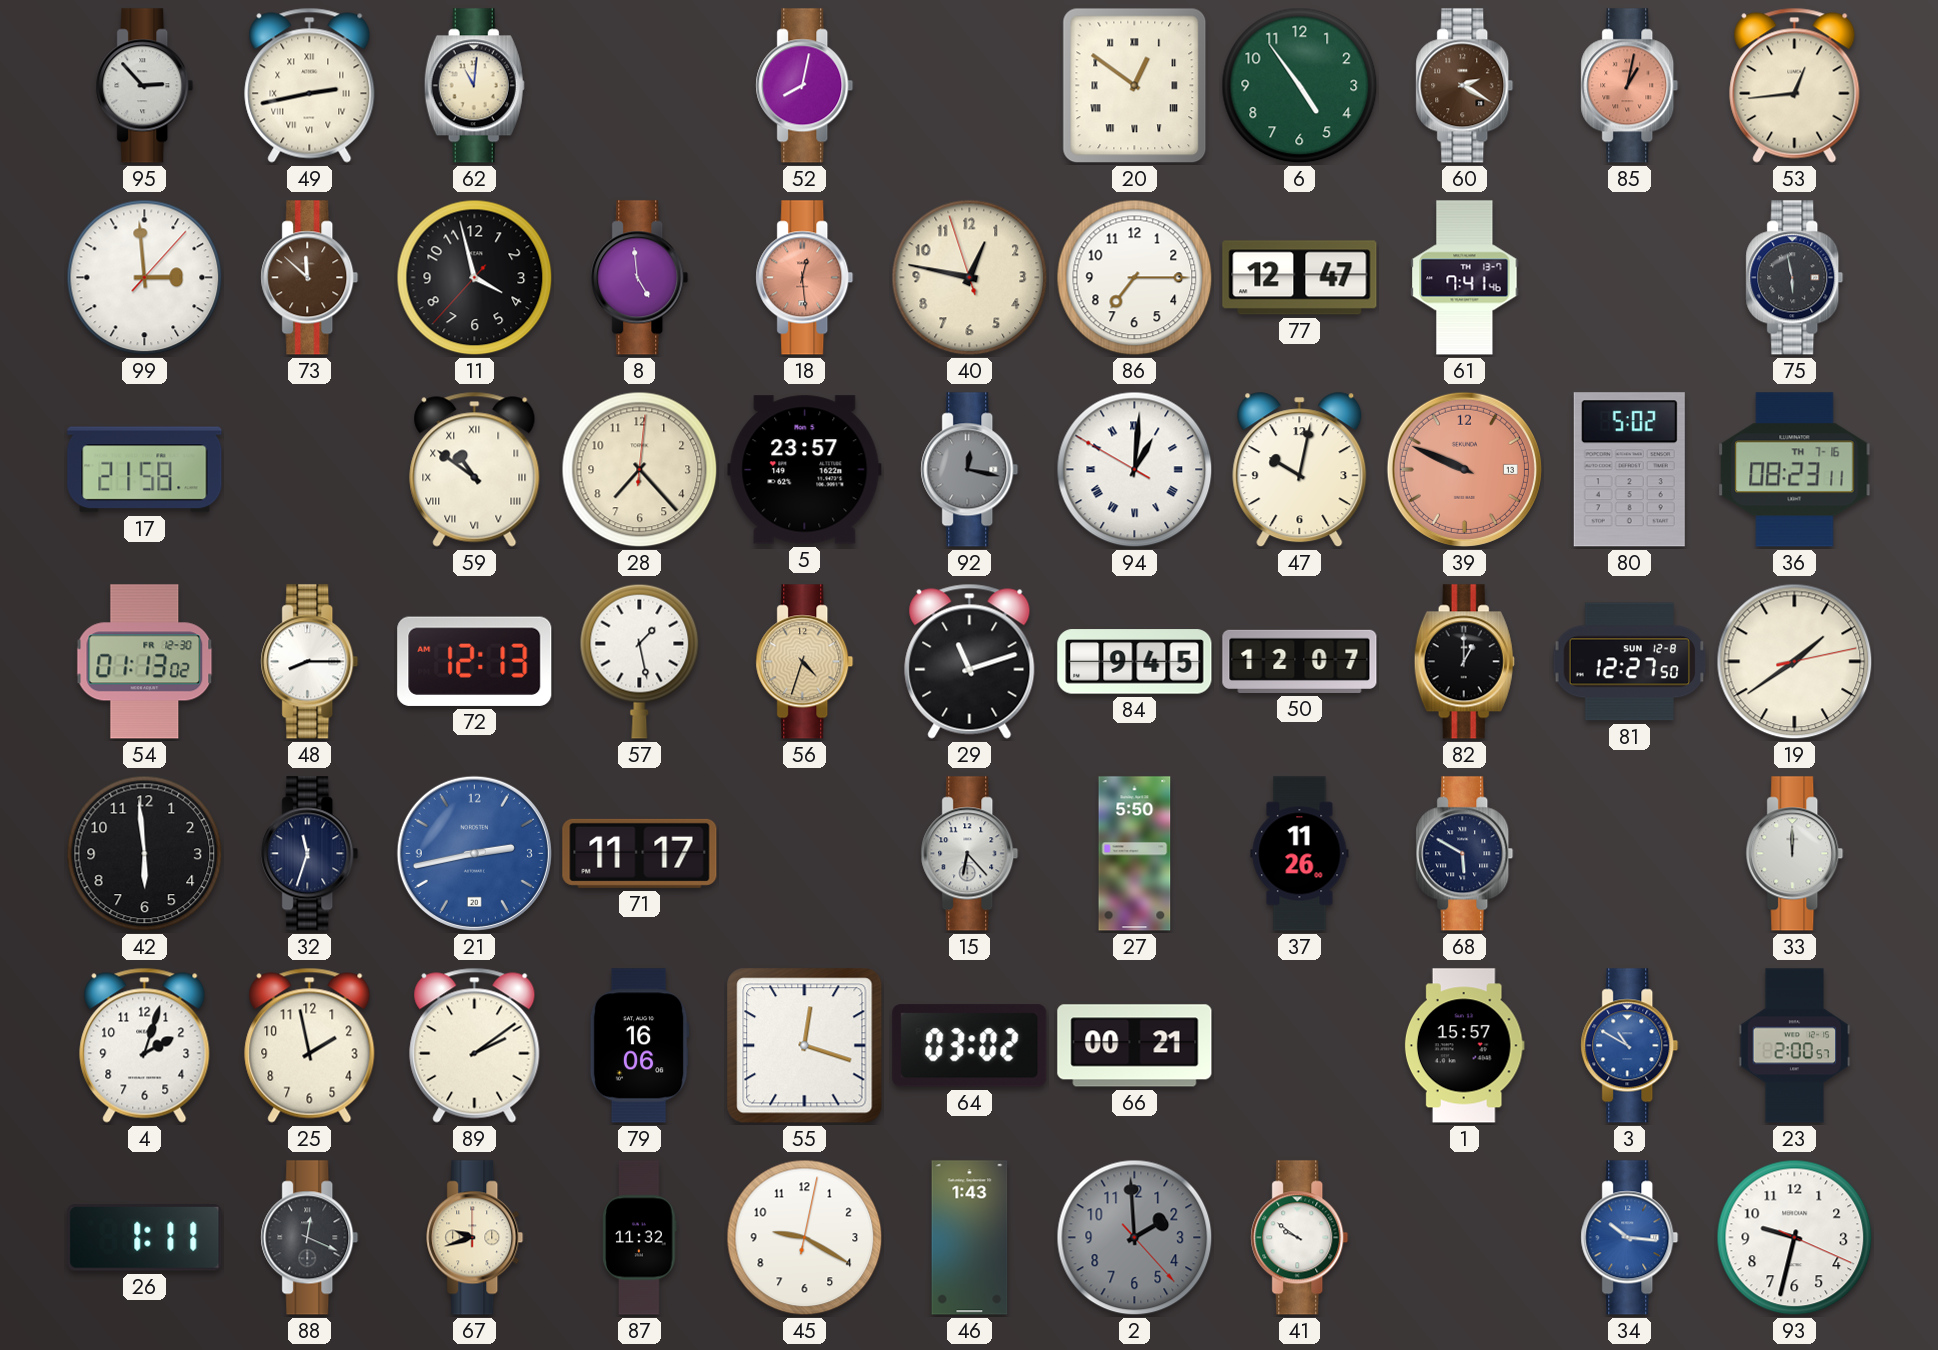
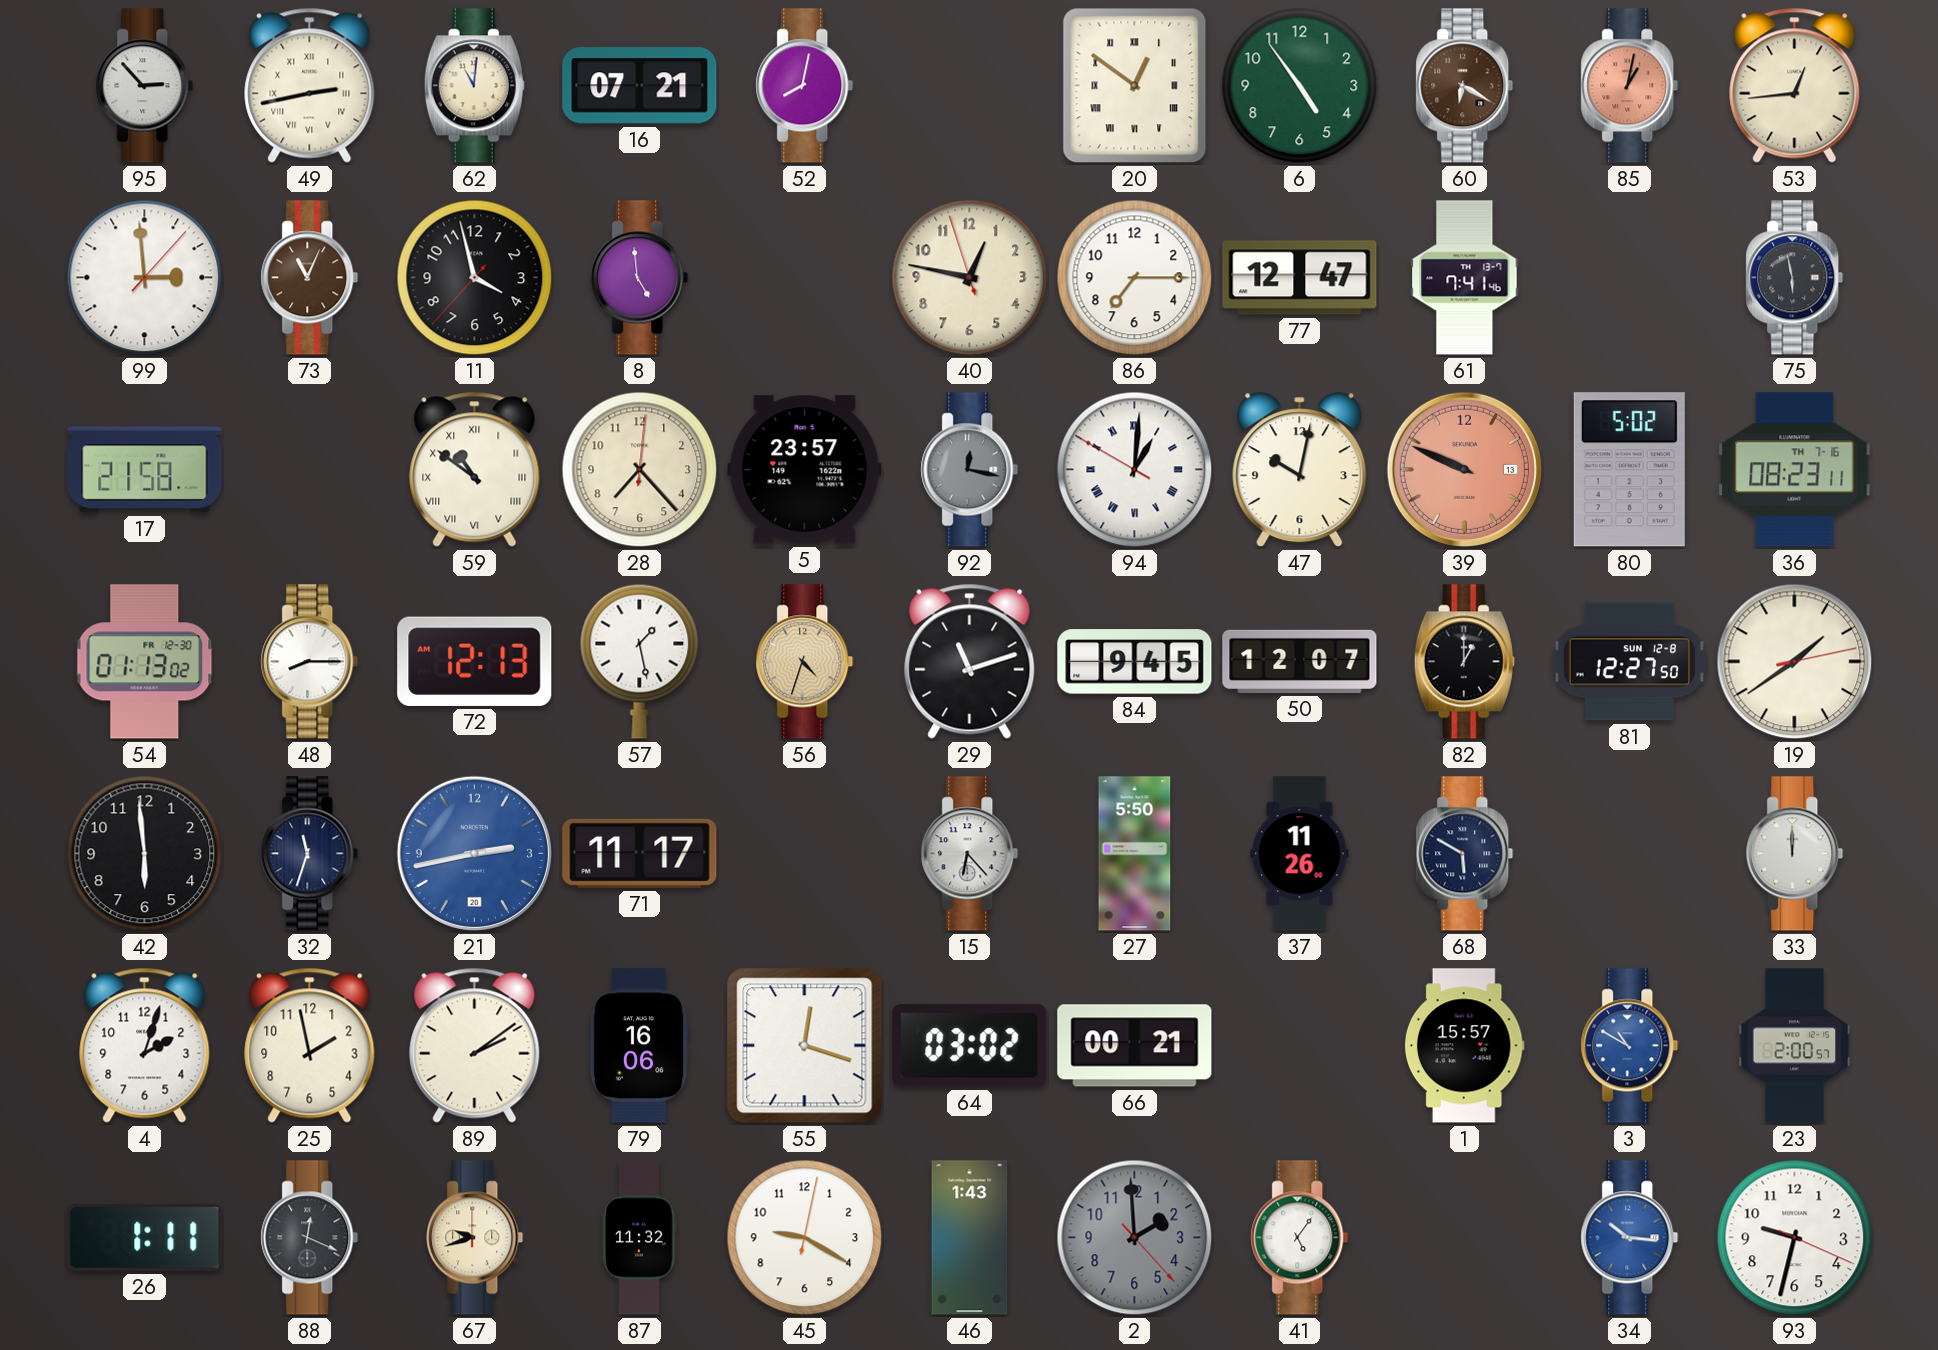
16: none -> 07:21
60: 2:20 -> 6:20
73: 11:52 -> 11:04
18: 12:29 -> none
41: 9:51 -> 5:06
